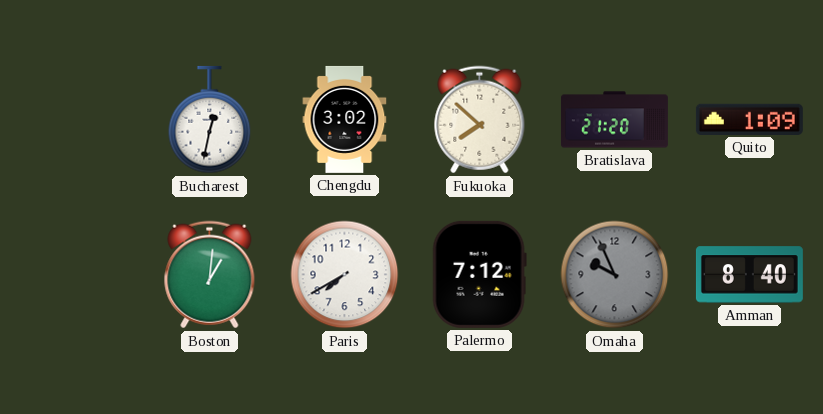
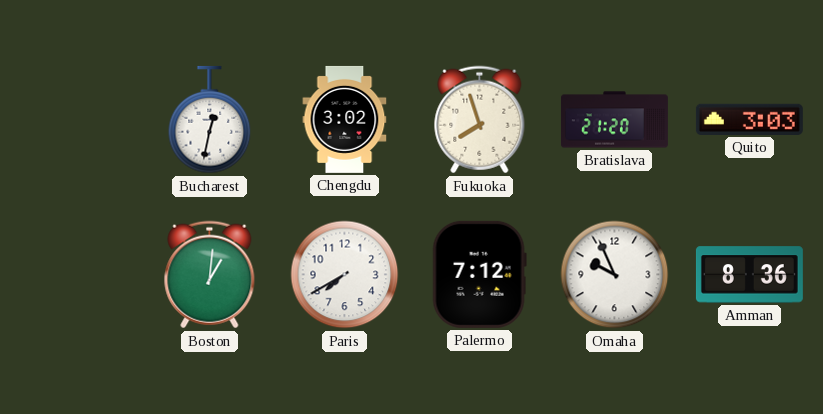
Fukuoka: 7:52 -> 7:57
Quito: 1:09 -> 3:03
Omaha dial: grey -> white
Amman: 8:40 -> 8:36
